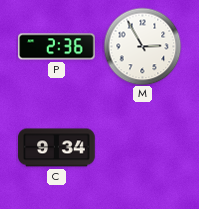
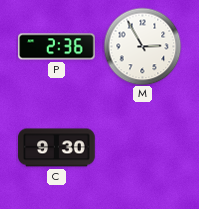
C: 9:34 -> 9:30
